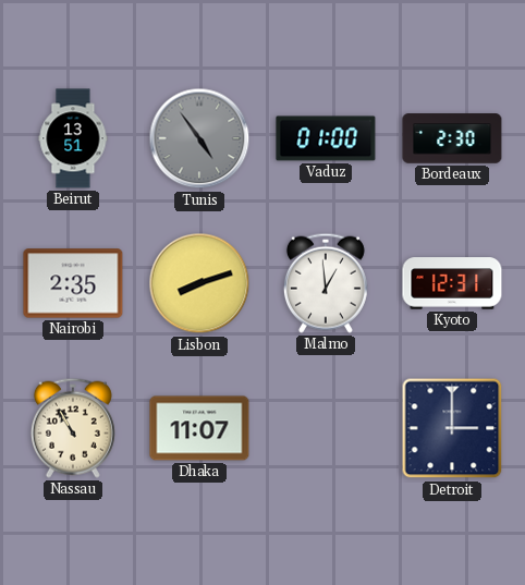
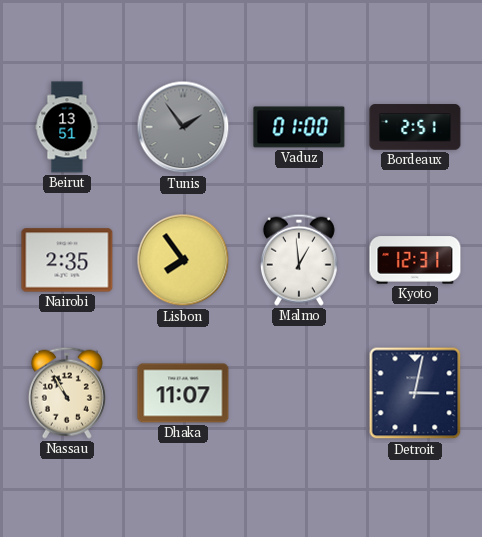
Tunis: 4:54 -> 1:54
Bordeaux: 2:30 -> 2:51
Lisbon: 8:12 -> 7:54
Detroit: 3:00 -> 3:02
